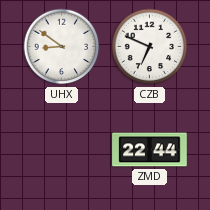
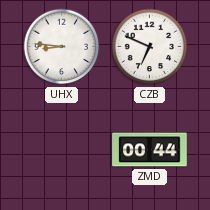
UHX: 8:51 -> 8:46
ZMD: 22:44 -> 00:44
